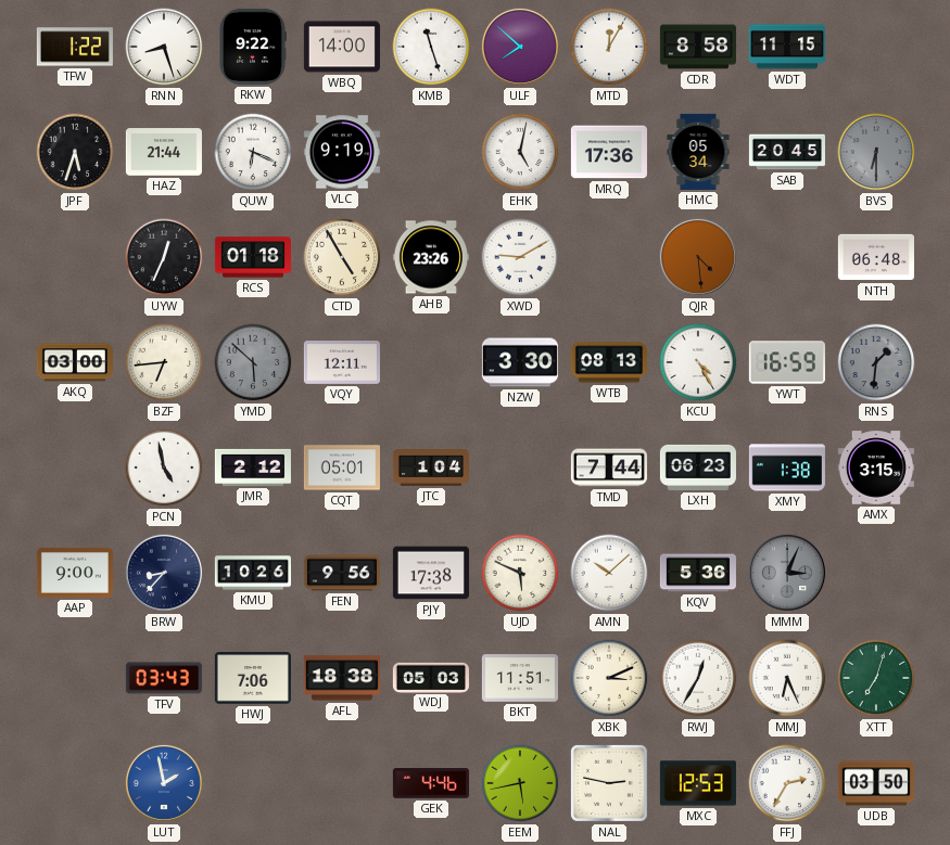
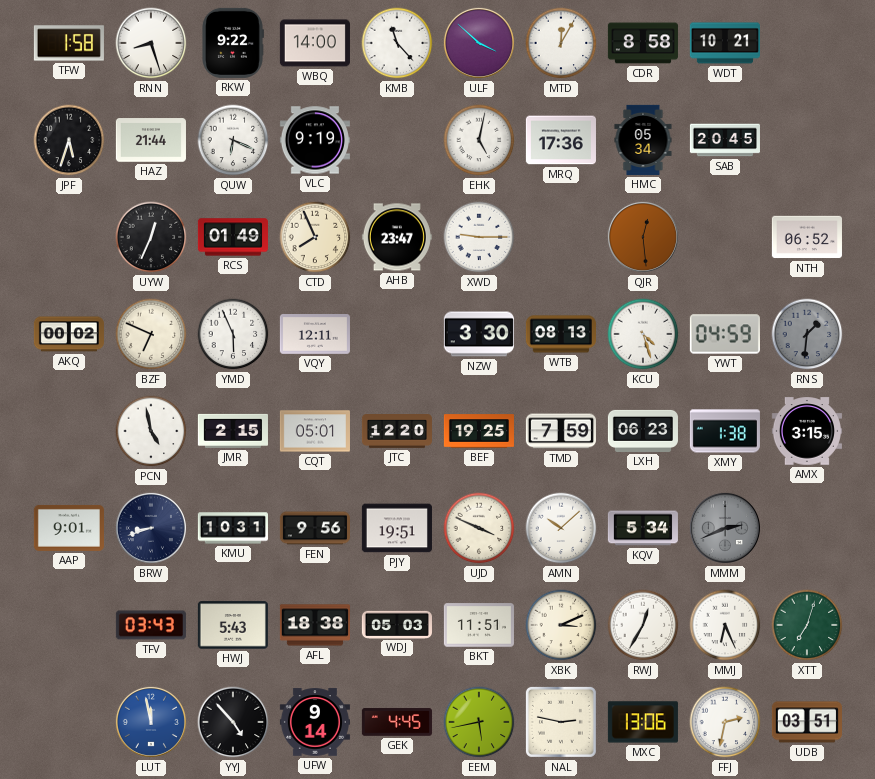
TFW: 1:22 -> 1:58
KMB: 11:27 -> 11:23
ULF: 7:52 -> 3:52
WDT: 11:15 -> 10:21
BVS: 6:30 -> none
RCS: 01:18 -> 01:49
CTD: 4:55 -> 7:56
AHB: 23:26 -> 23:47
XWD: 9:10 -> 9:15
QJR: 4:29 -> 12:29
NTH: 06:48 -> 06:52
AKQ: 03:00 -> 00:02
BZF: 6:44 -> 6:49
YMD: 5:52 -> 5:56
YMD dial: grey -> white
KCU: 4:25 -> 4:27
YWT: 16:59 -> 04:59
JMR: 2:12 -> 2:15
JTC: 1:04 -> 12:20
BEF: none -> 19:25
TMD: 7:44 -> 7:59
AAP: 9:00 -> 9:01
BRW: 8:37 -> 8:42
KMU: 10:26 -> 10:31
PJY: 17:38 -> 19:51
UJD: 5:49 -> 3:49
KQV: 5:36 -> 5:34
MMM: 3:04 -> 2:41
HWJ: 7:06 -> 5:43
LUT: 1:58 -> 11:58
YYJ: none -> 4:53
UFW: none -> 9:14
GEK: 4:46 -> 4:45
MXC: 12:53 -> 13:06
FFJ: 2:35 -> 2:32
UDB: 03:50 -> 03:51
